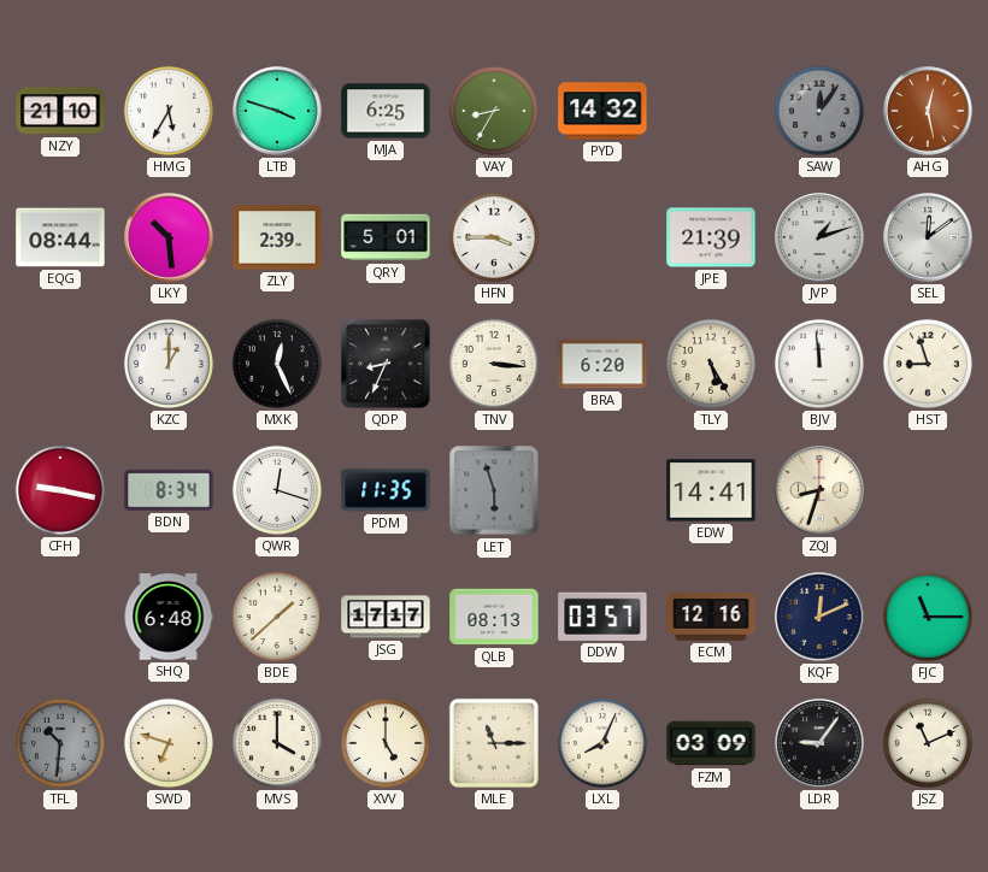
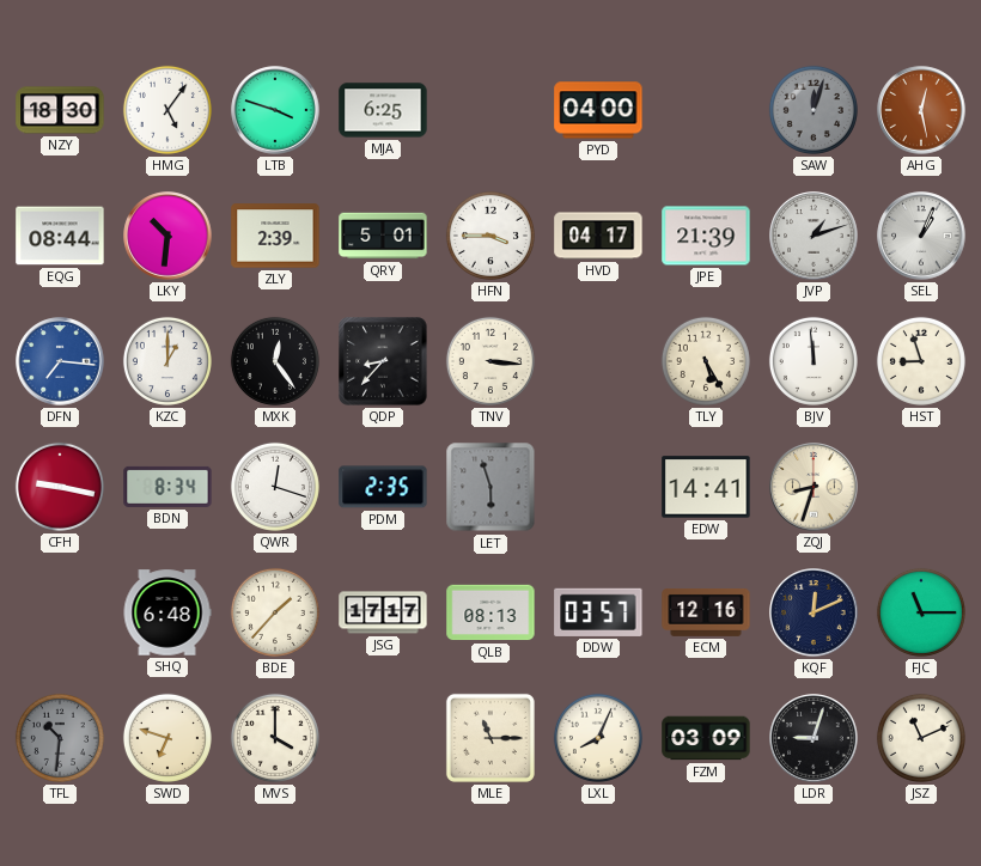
NZY: 21:10 -> 18:30
HMG: 5:35 -> 5:06
VAY: 8:35 -> none
PYD: 14:32 -> 04:00
SAW: 12:06 -> 12:03
LKY: 10:29 -> 10:31
HVD: none -> 04:17
SEL: 12:09 -> 1:04
DFN: none -> 7:16
MXK: 12:26 -> 12:24
QDP: 8:34 -> 8:37
BRA: 6:20 -> none
PDM: 11:35 -> 2:35
BDE: 1:38 -> 1:37
XVV: 5:00 -> none
LDR: 9:06 -> 9:03
